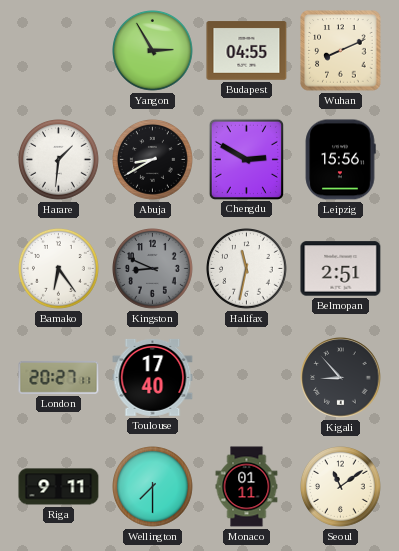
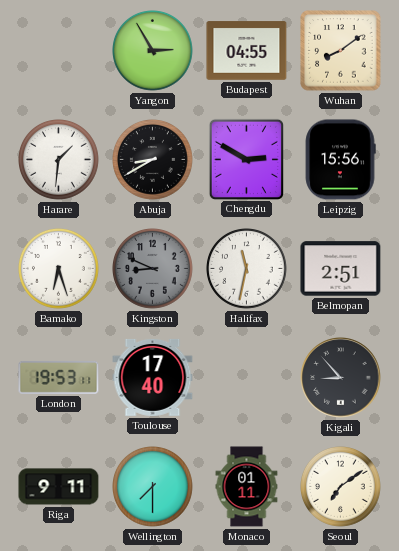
Wuhan: 8:11 -> 8:09
Bamako: 6:24 -> 6:27
London: 20:27 -> 19:53
Seoul: 11:09 -> 7:09
